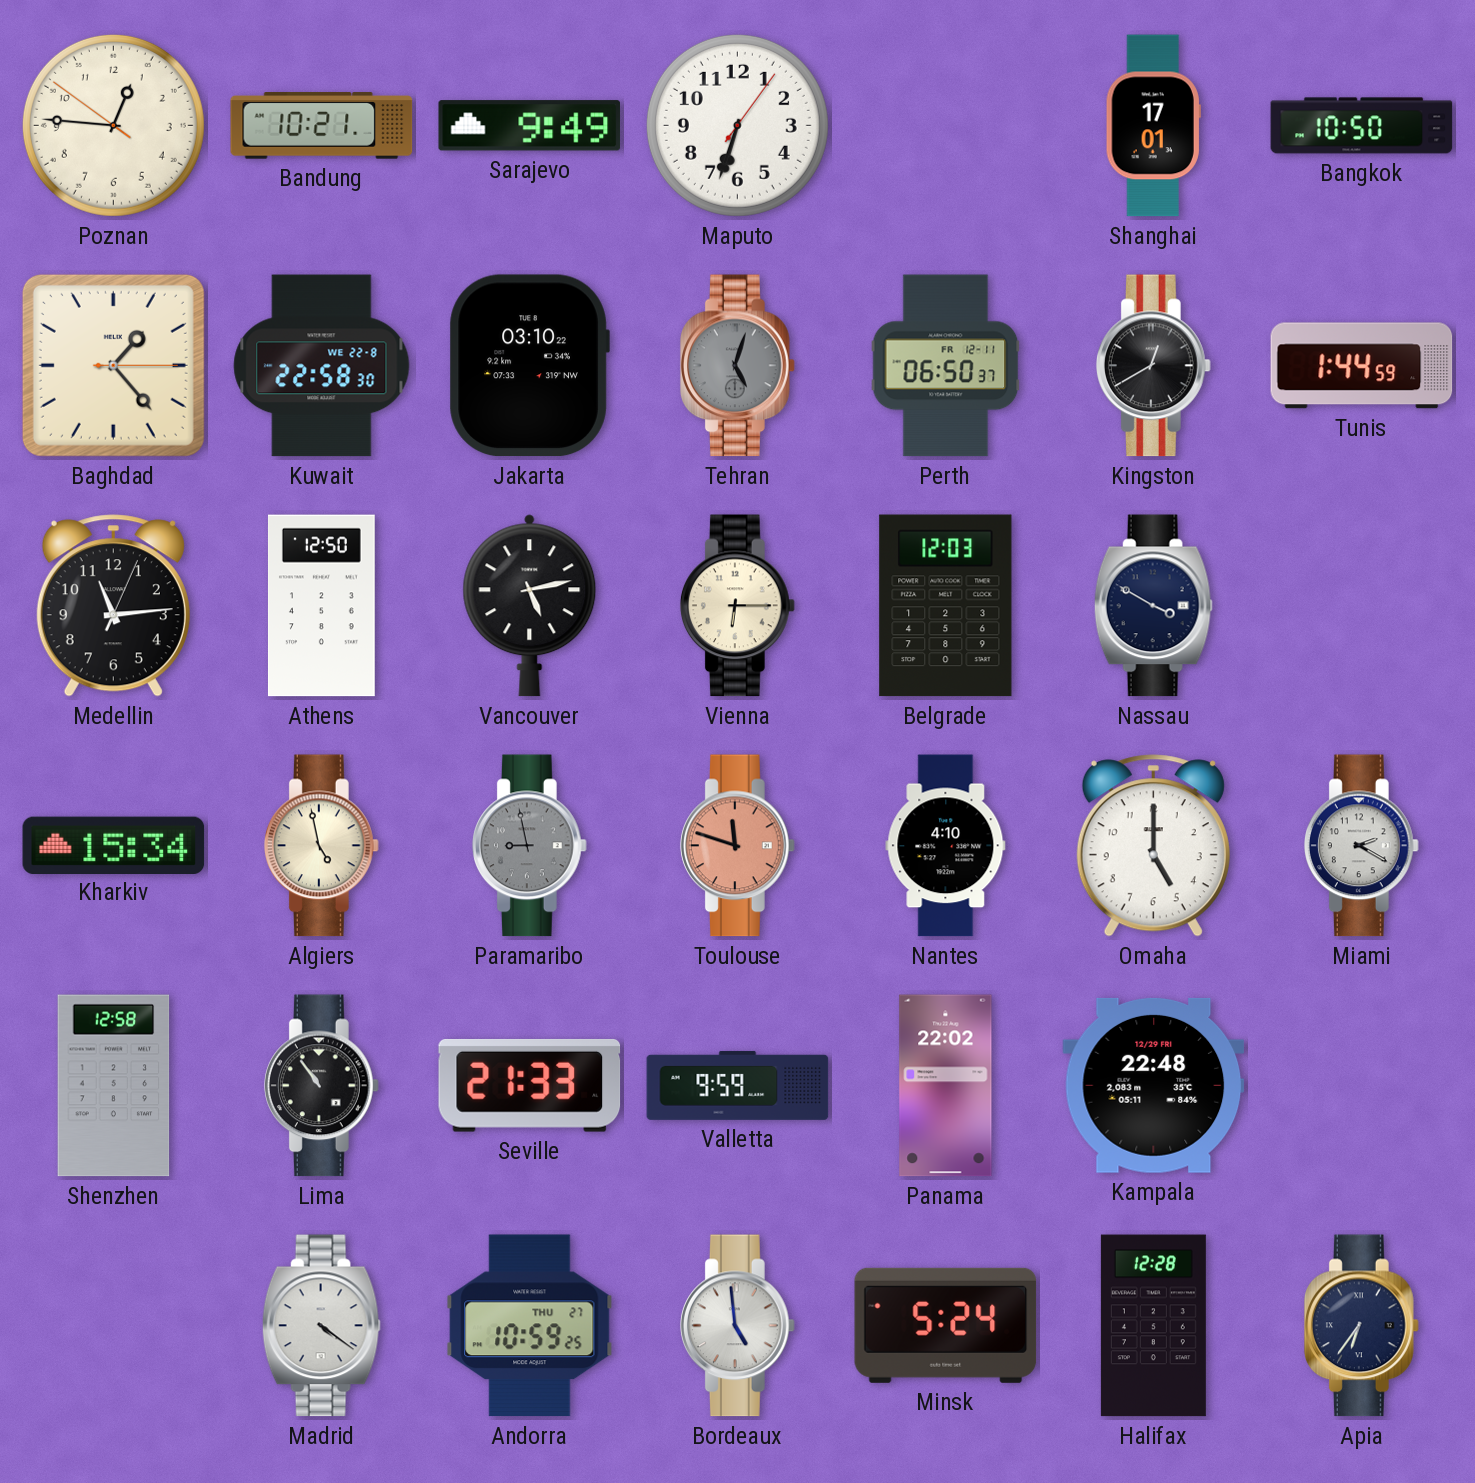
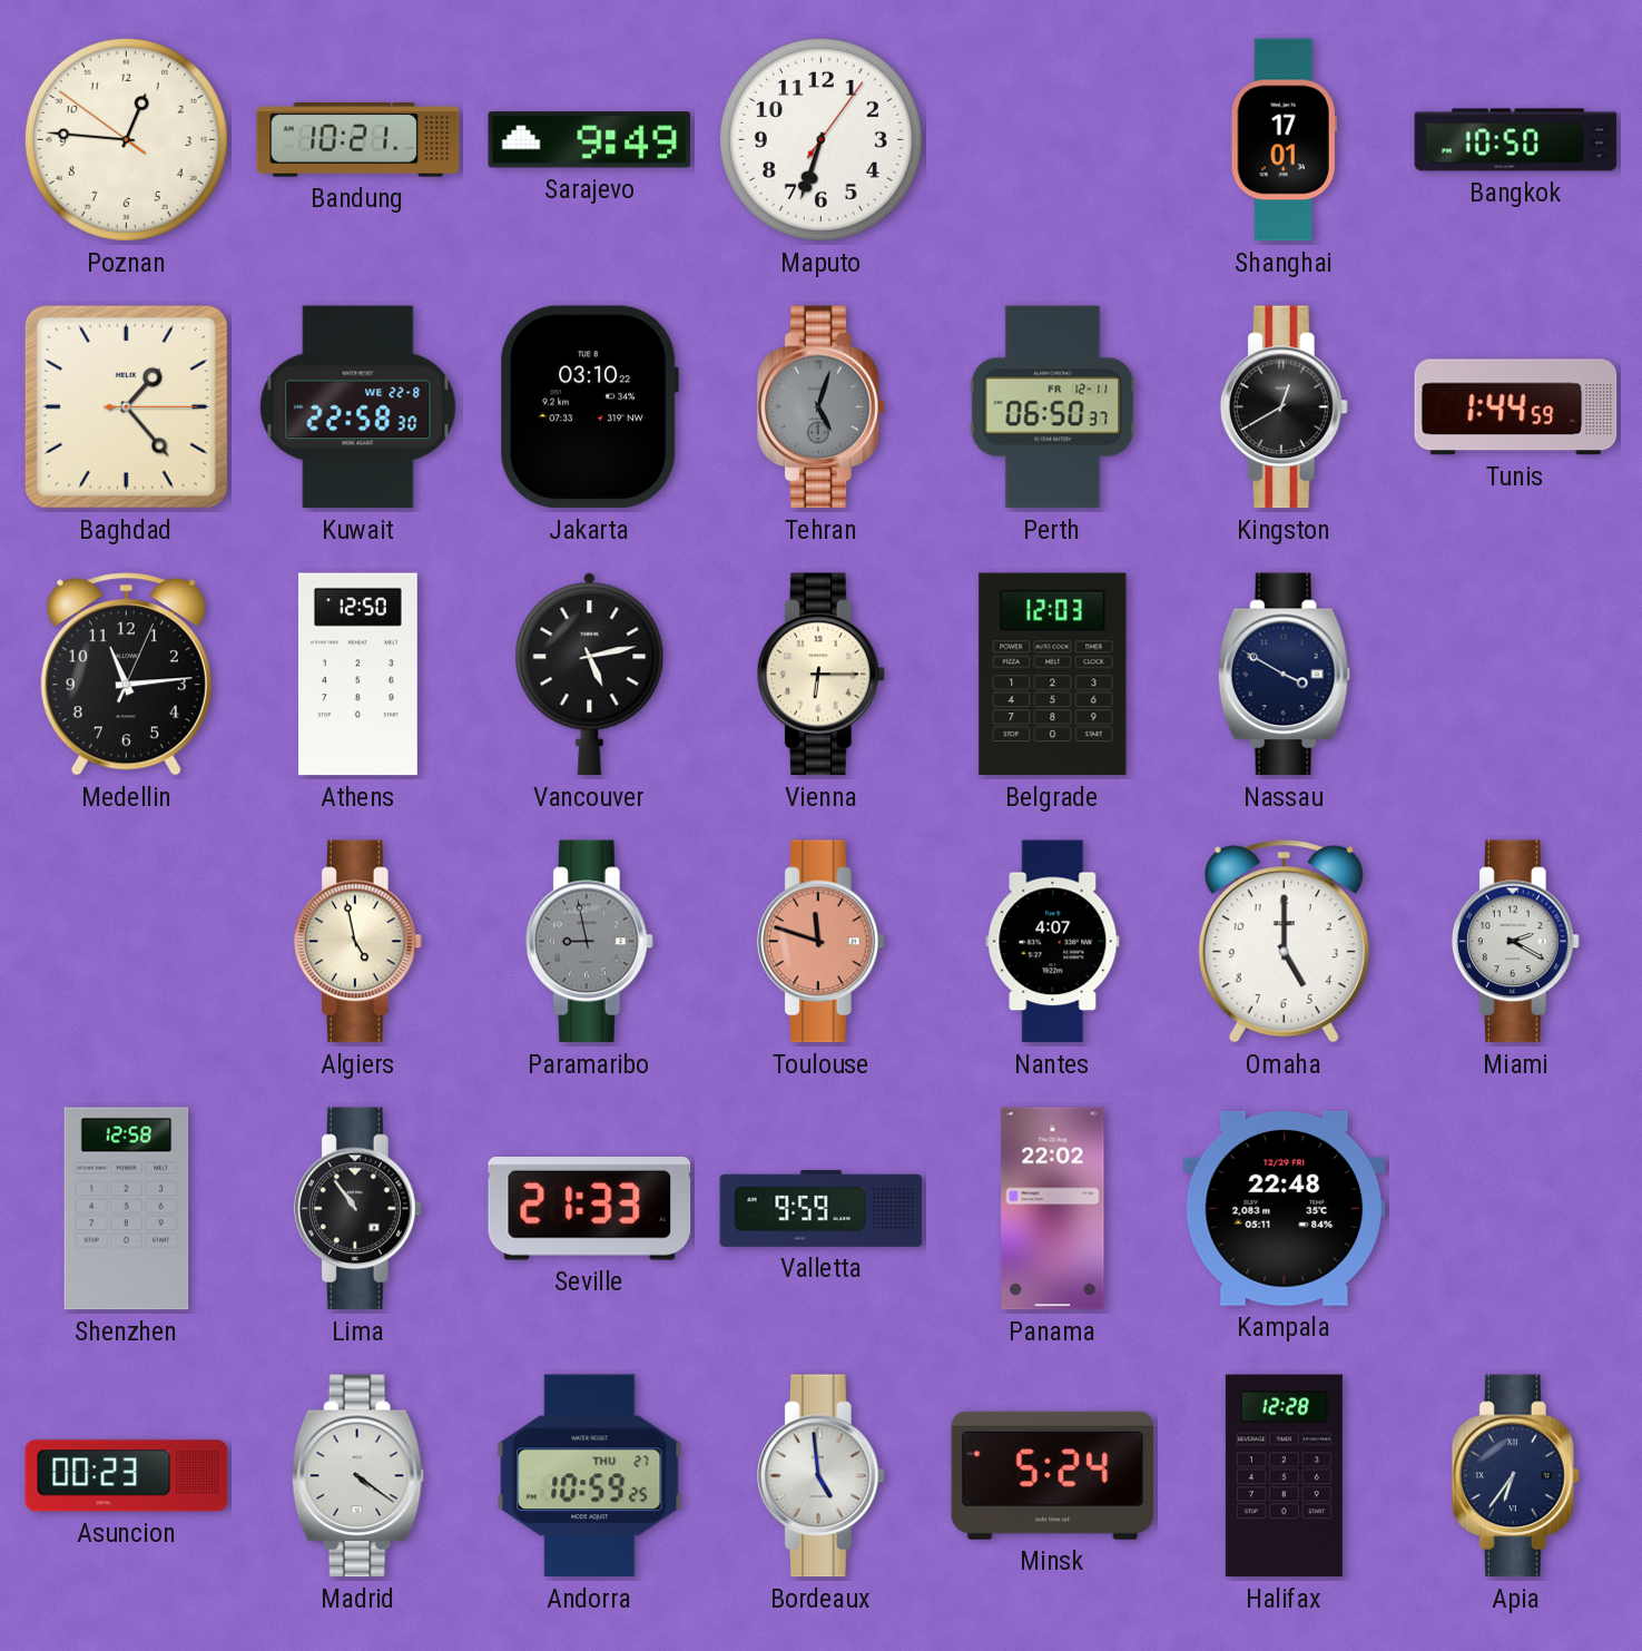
Kharkiv: 15:34 -> none
Nantes: 4:10 -> 4:07
Asuncion: none -> 00:23
